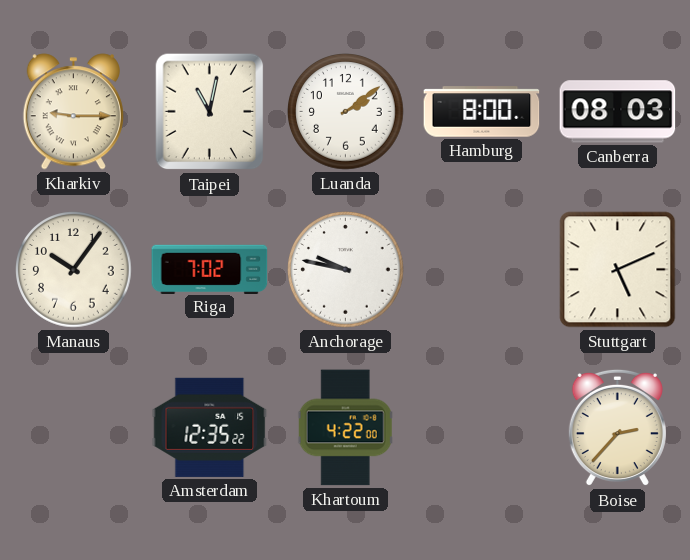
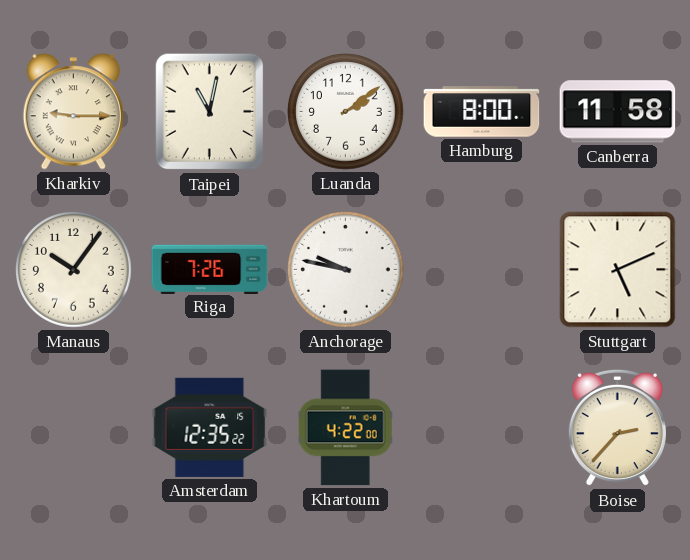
Canberra: 08:03 -> 11:58
Riga: 7:02 -> 7:26
